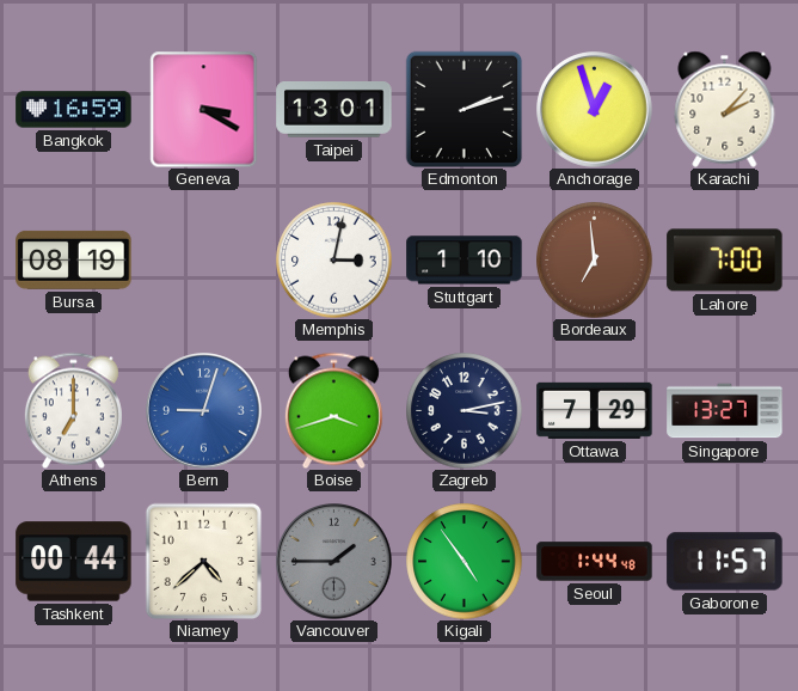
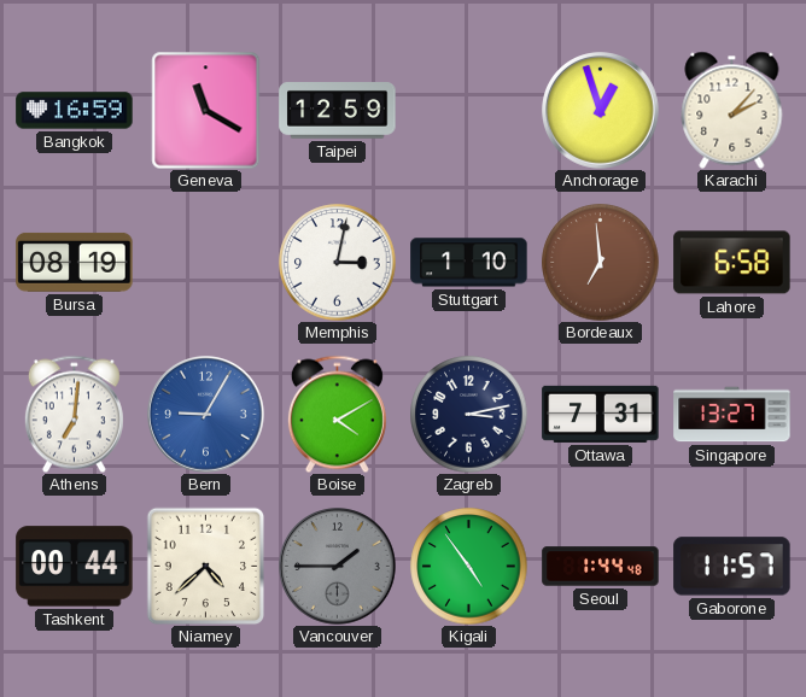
Geneva: 3:20 -> 11:20
Taipei: 13:01 -> 12:59
Edmonton: 2:12 -> none
Lahore: 7:00 -> 6:58
Athens: 7:00 -> 7:01
Bern: 9:03 -> 9:05
Boise: 3:42 -> 4:10
Ottawa: 7:29 -> 7:31
